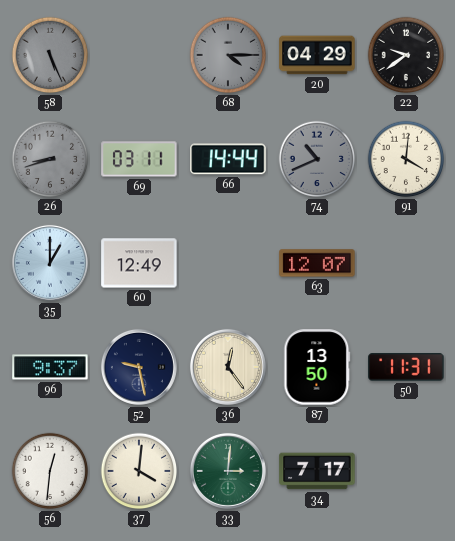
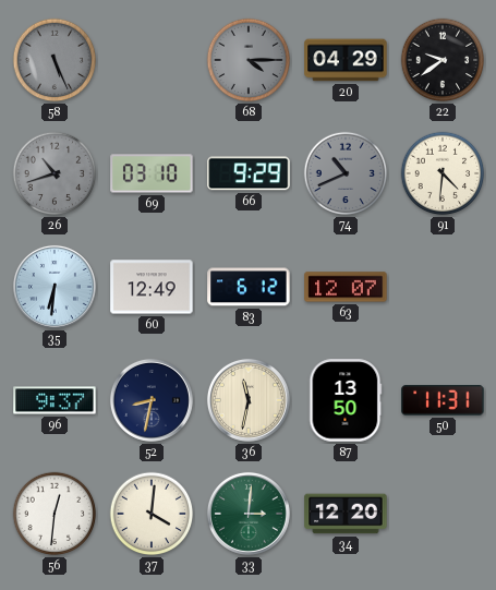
26: 8:42 -> 10:42
69: 03:11 -> 03:10
66: 14:44 -> 9:29
91: 4:01 -> 4:31
35: 1:00 -> 6:31
83: none -> 6:12
52: 9:28 -> 8:32
36: 12:24 -> 11:32
34: 7:17 -> 12:20
